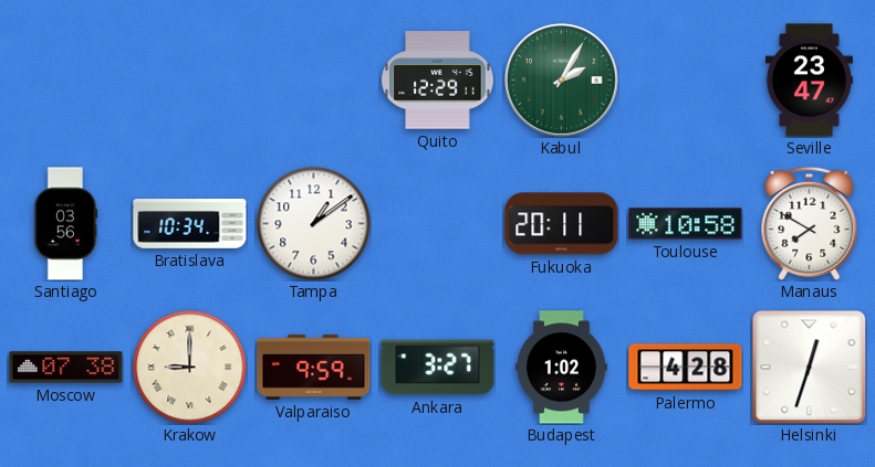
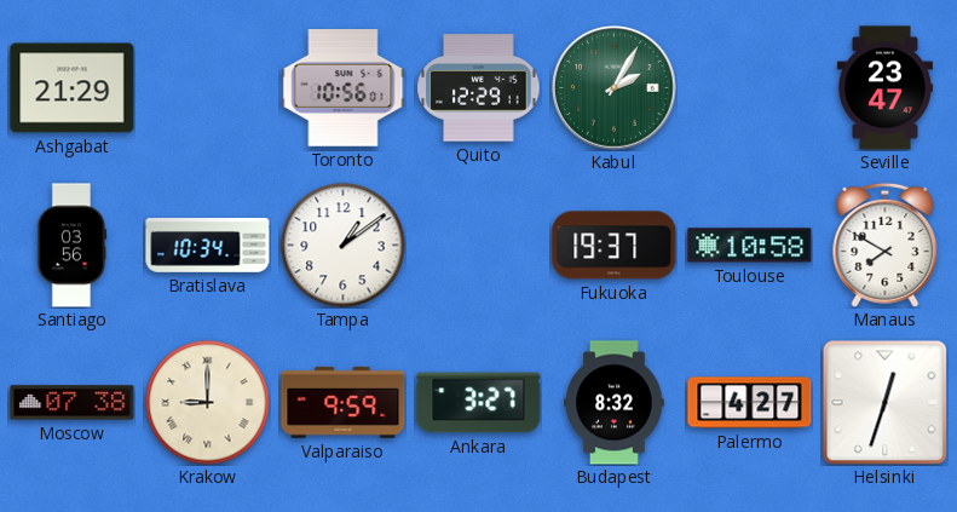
Ashgabat: none -> 21:29
Toronto: none -> 10:56
Fukuoka: 20:11 -> 19:37
Budapest: 1:02 -> 8:32
Palermo: 4:28 -> 4:27
